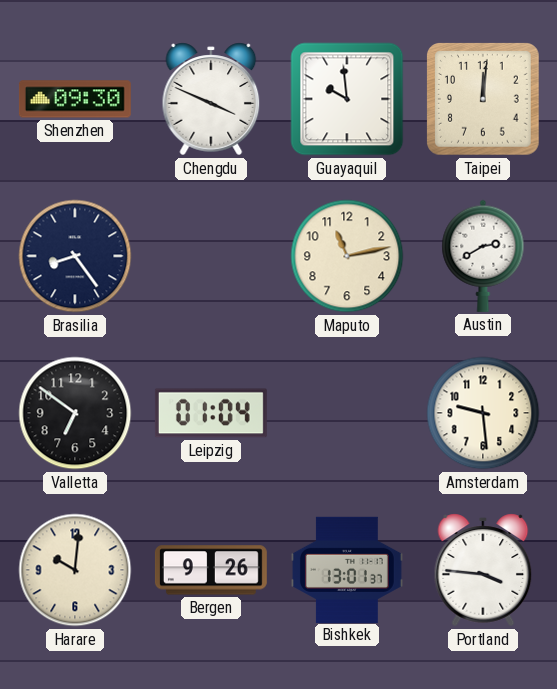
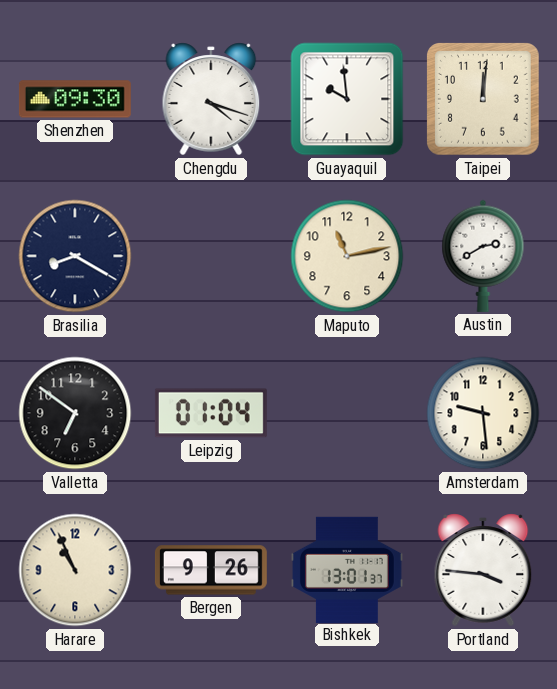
Chengdu: 3:49 -> 4:18
Brasilia: 8:24 -> 8:20
Harare: 10:01 -> 10:56
